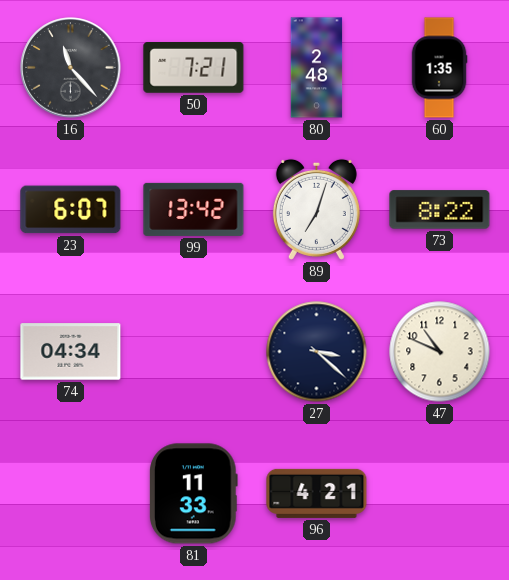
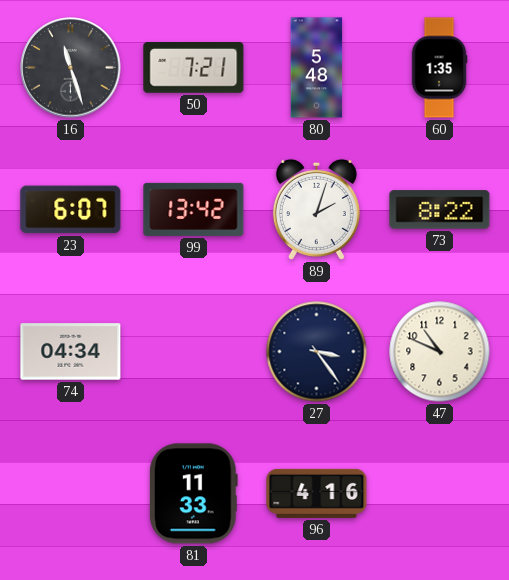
16: 11:23 -> 11:27
80: 2:48 -> 5:48
89: 7:03 -> 2:03
27: 3:22 -> 3:24
96: 4:21 -> 4:16
